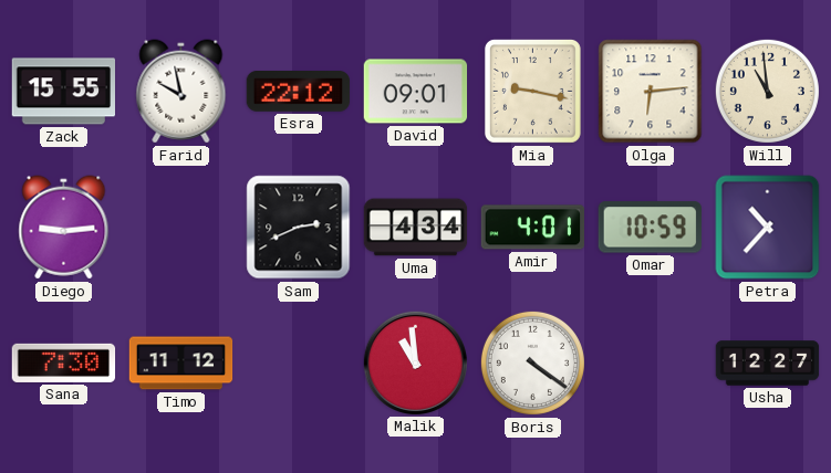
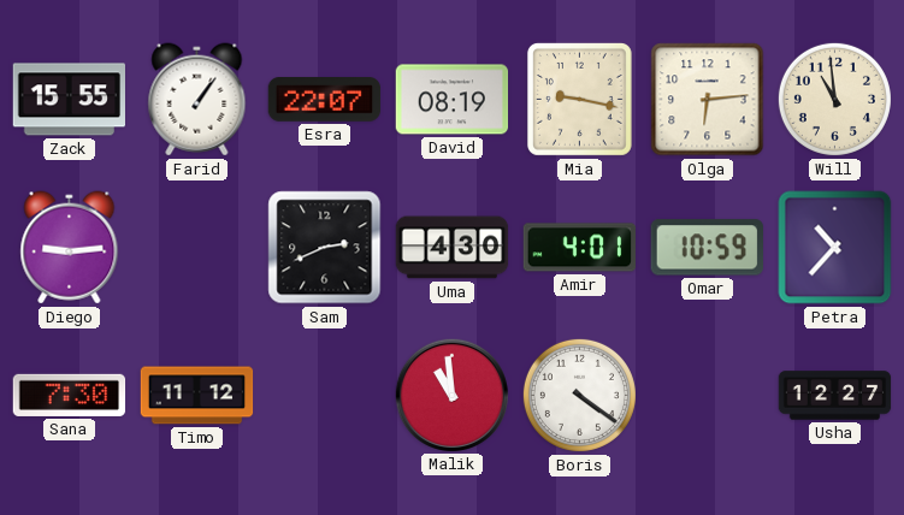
Farid: 9:58 -> 1:06
Esra: 22:12 -> 22:07
David: 09:01 -> 08:19
Uma: 4:34 -> 4:30
